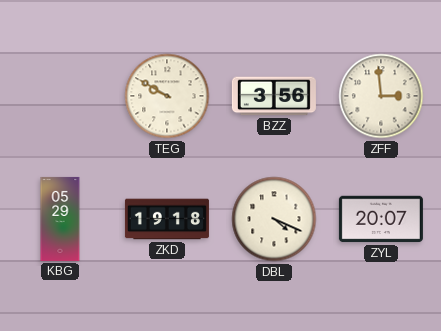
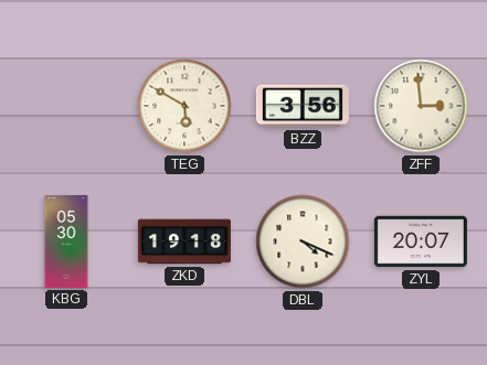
TEG: 9:50 -> 5:50
KBG: 05:29 -> 05:30
